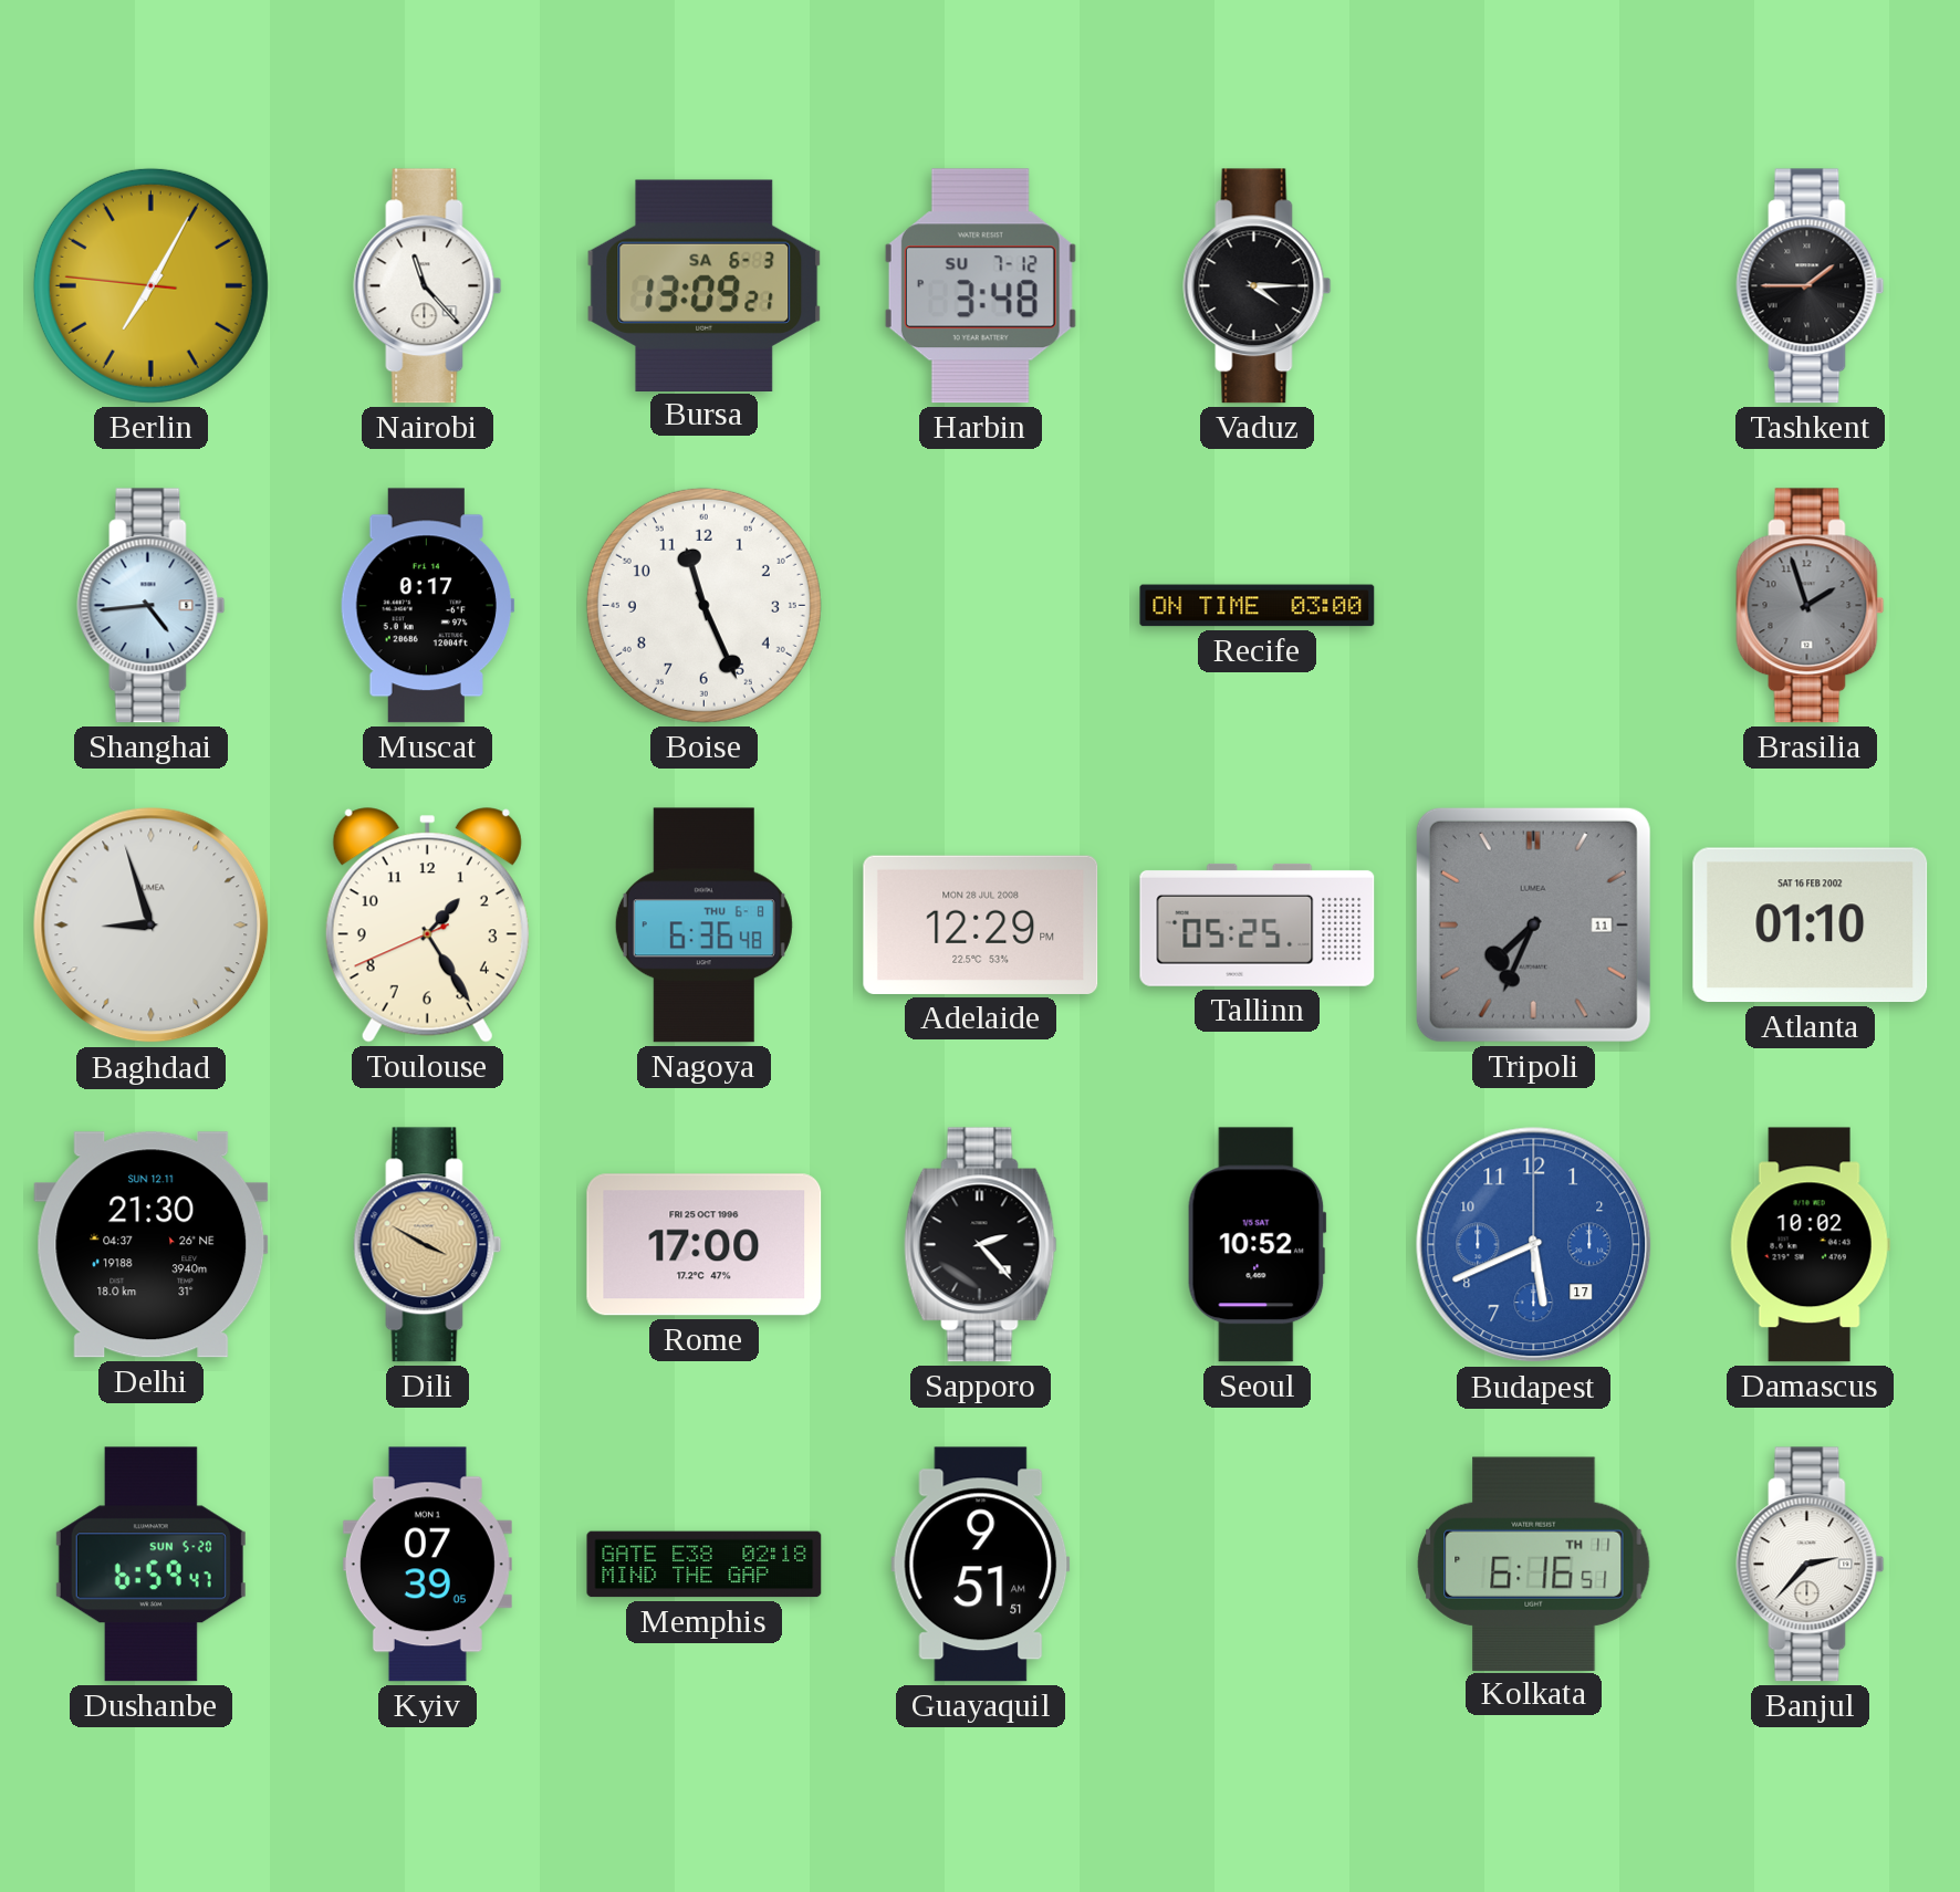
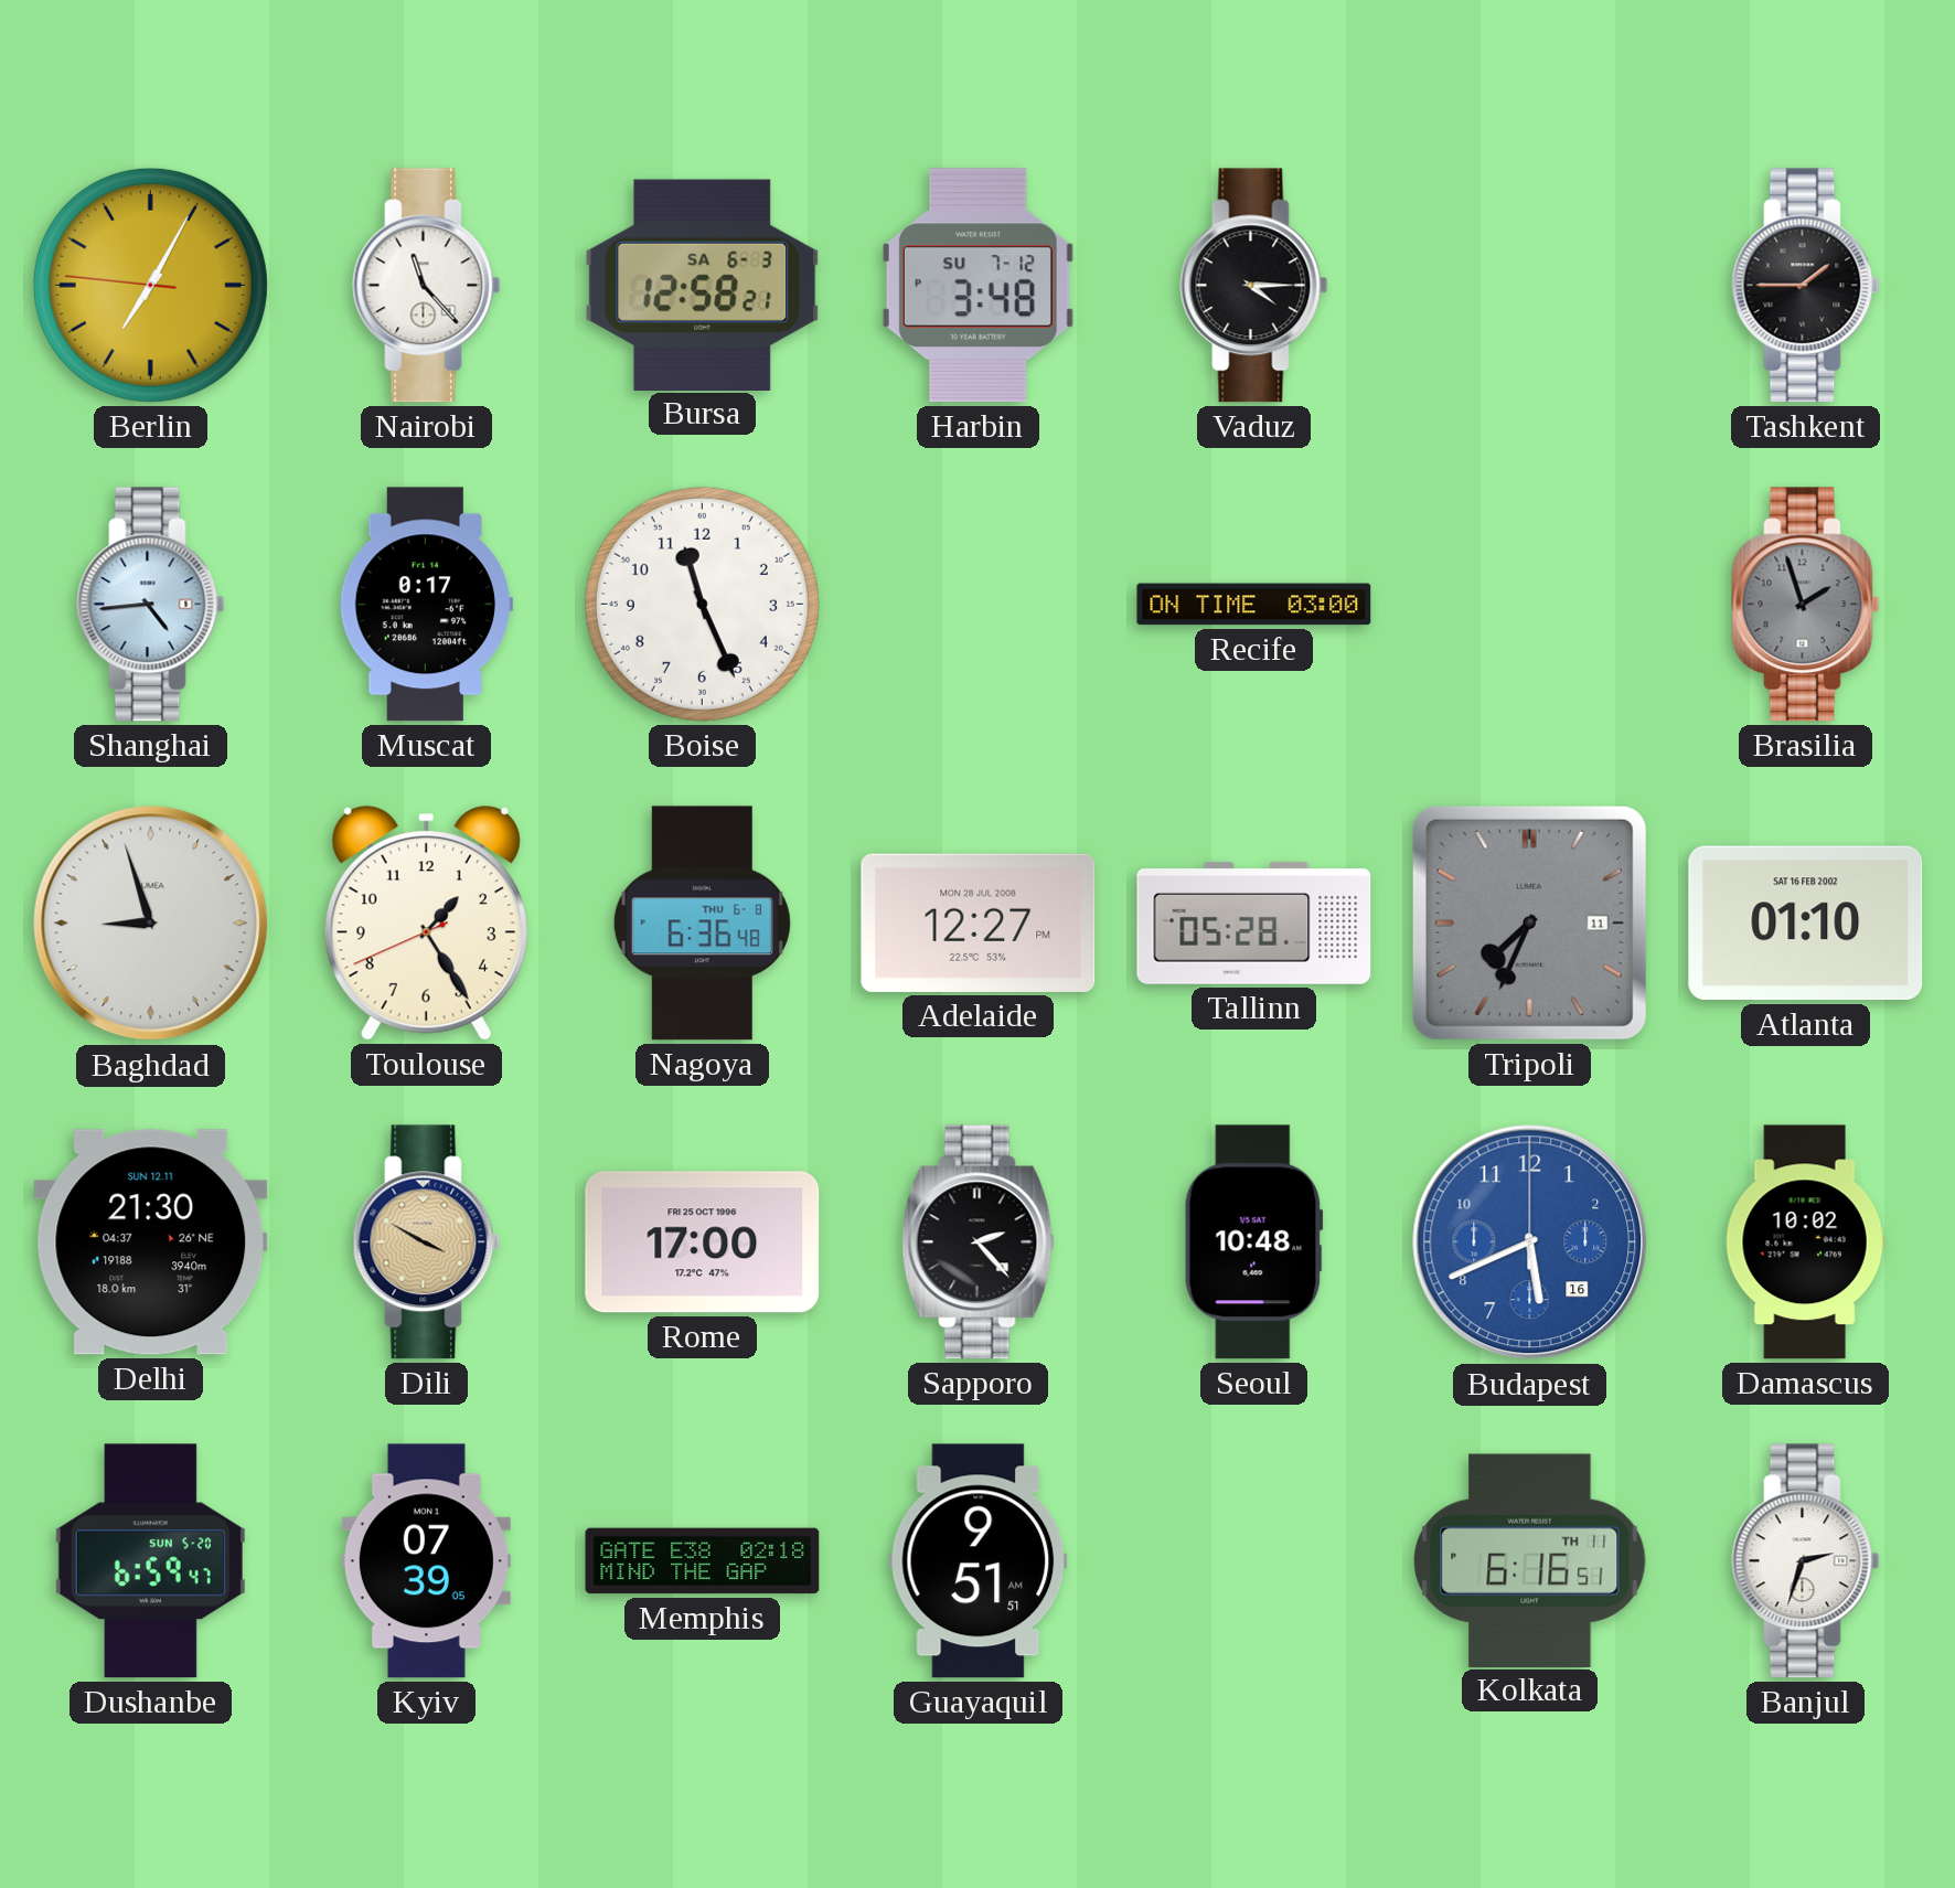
Bursa: 13:09 -> 12:58
Adelaide: 12:29 -> 12:27
Tallinn: 05:25 -> 05:28
Seoul: 10:52 -> 10:48
Budapest date: 17 -> 16
Banjul: 2:37 -> 2:33
